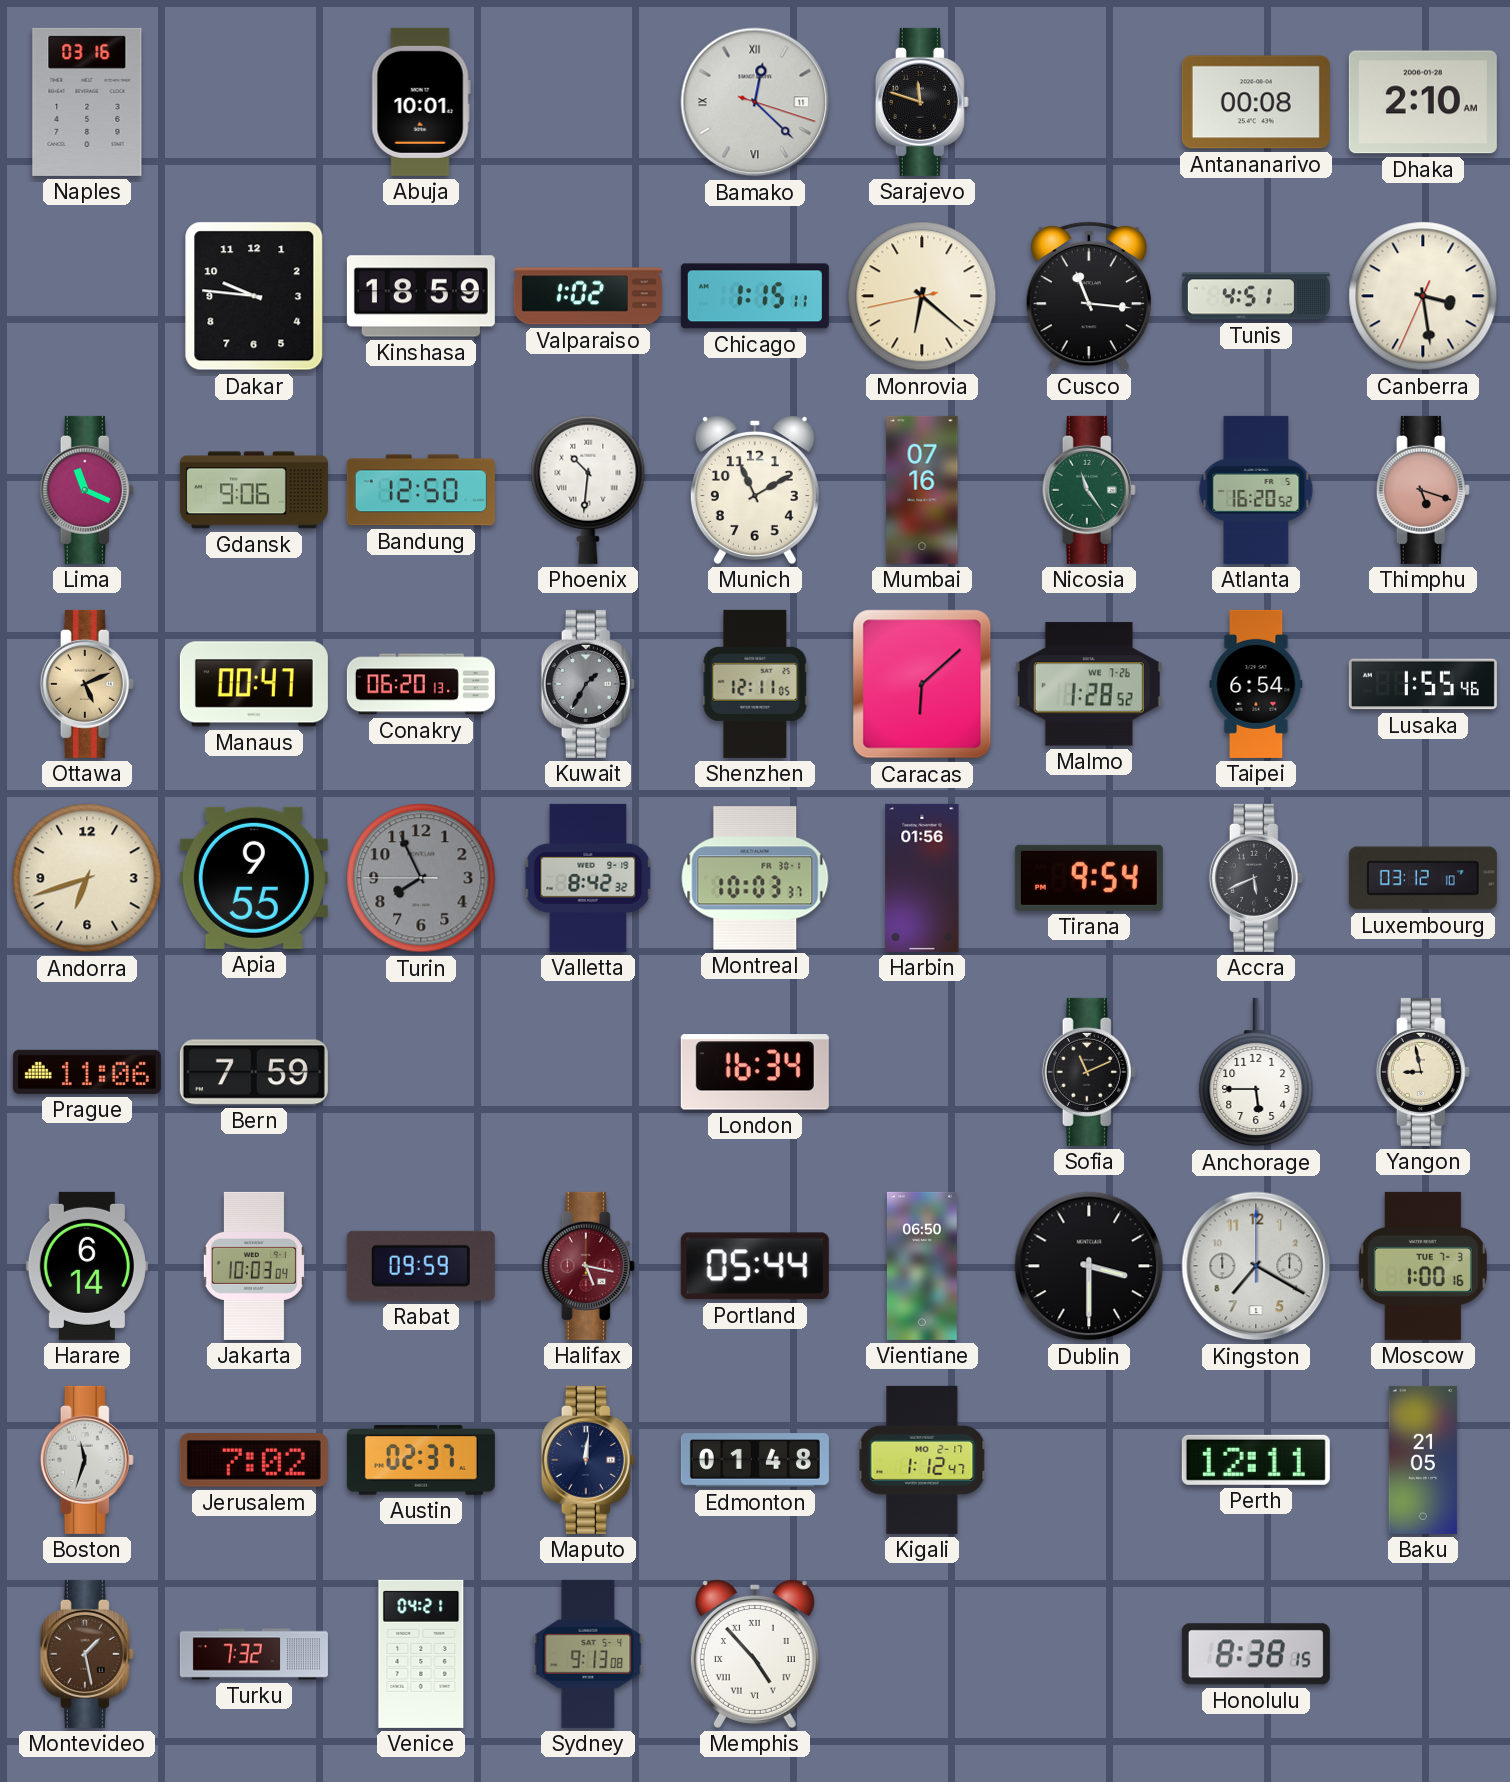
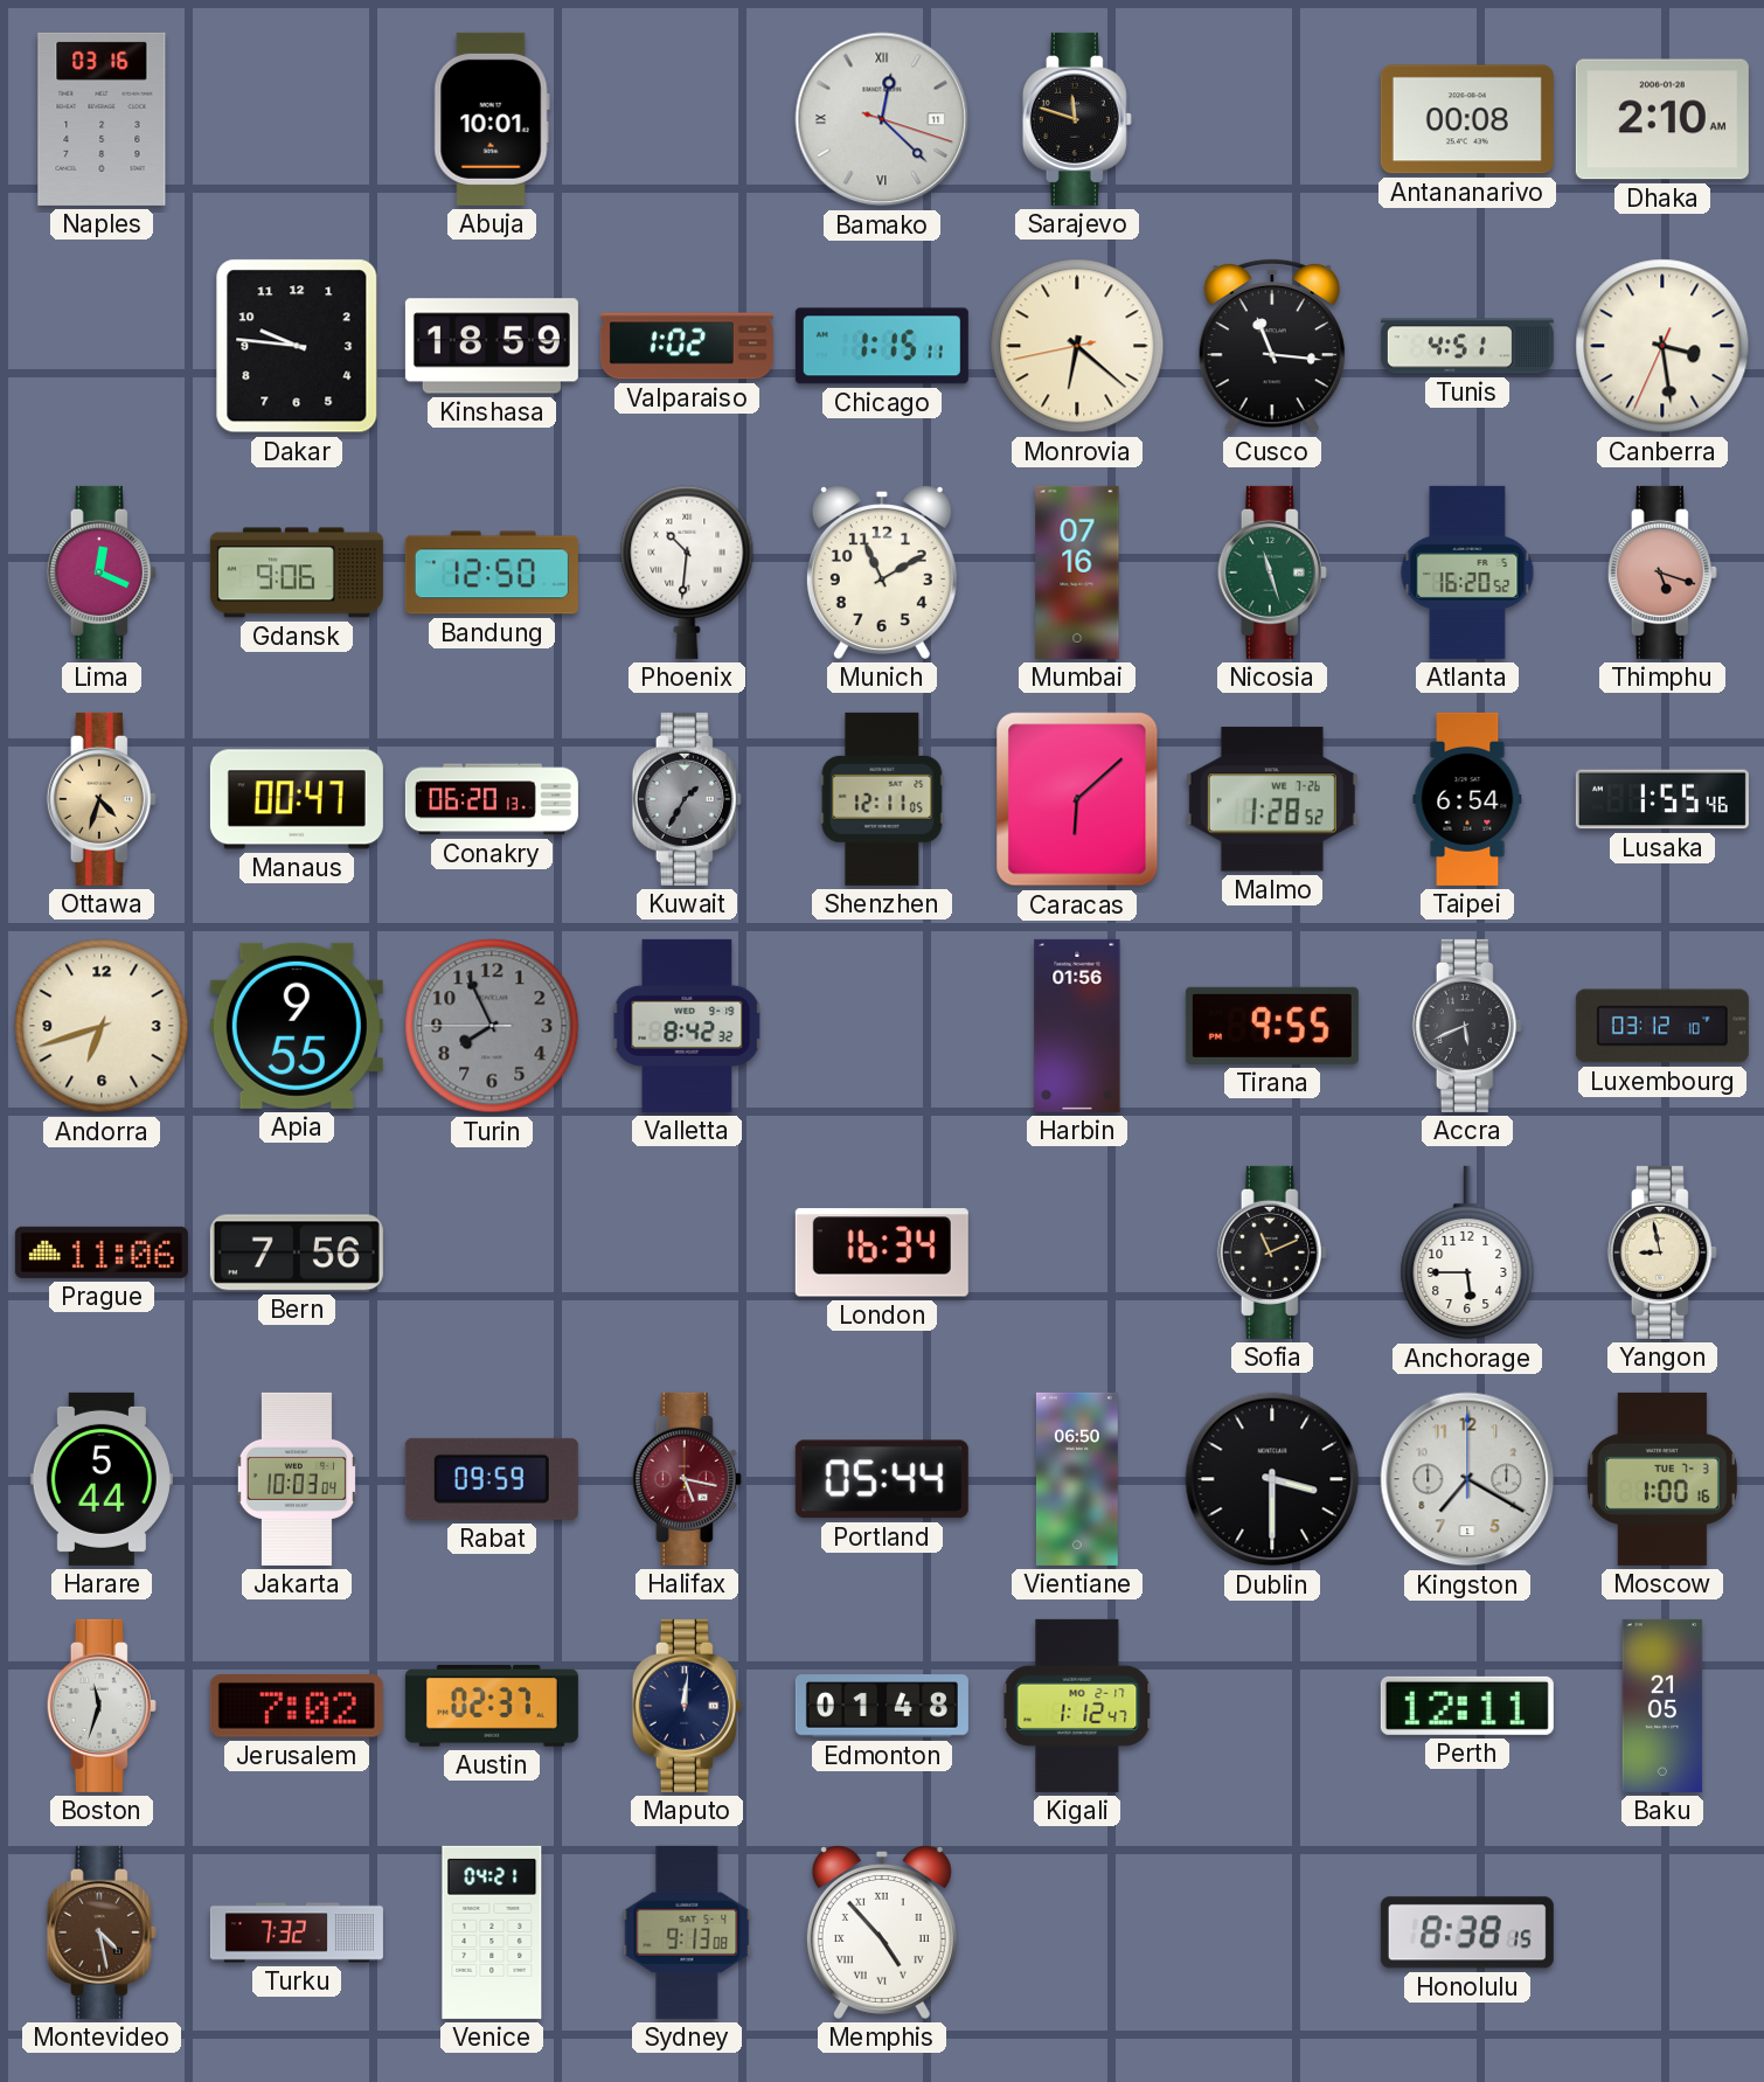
Lima: 11:19 -> 12:19
Nicosia: 11:24 -> 11:27
Ottawa: 5:11 -> 4:33
Montreal: 10:03 -> none
Tirana: 9:54 -> 9:55
Bern: 7:59 -> 7:56
Harare: 6:14 -> 5:44
Montevideo: 1:28 -> 4:28
